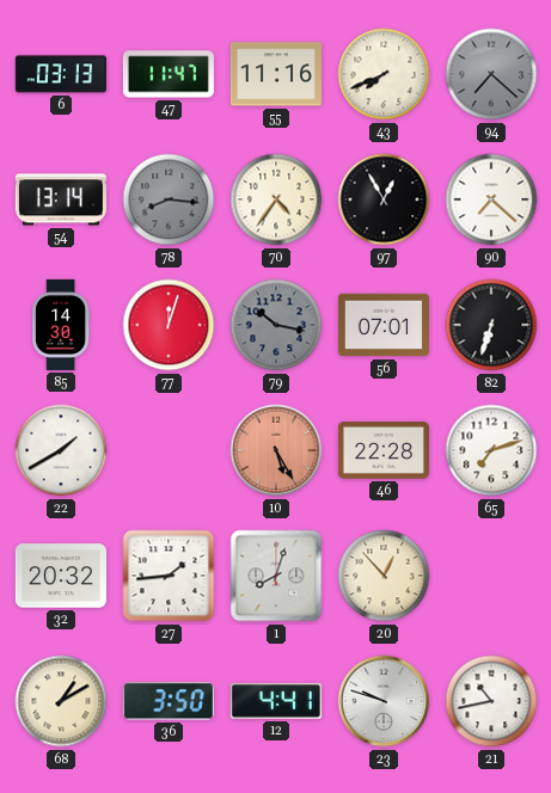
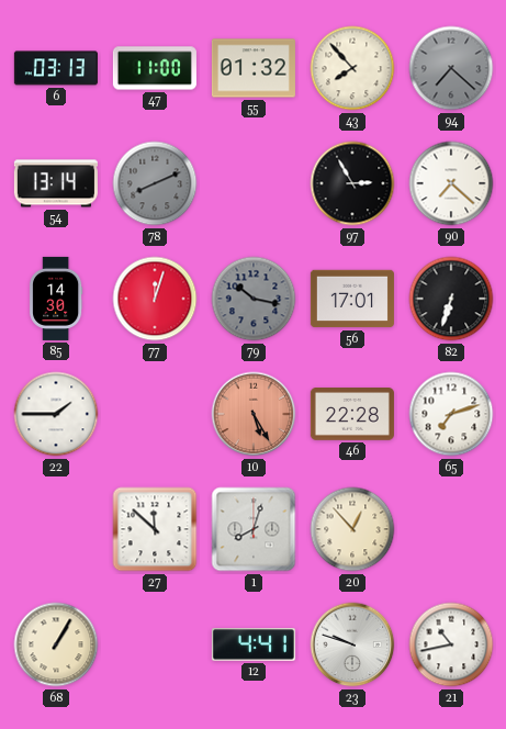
47: 11:47 -> 11:00
55: 11:16 -> 01:32
43: 7:41 -> 7:53
78: 8:16 -> 8:11
70: 4:36 -> none
97: 12:55 -> 2:55
56: 07:01 -> 17:01
22: 1:40 -> 1:45
32: 20:32 -> none
27: 1:44 -> 11:52
68: 1:10 -> 1:05
36: 3:50 -> none
